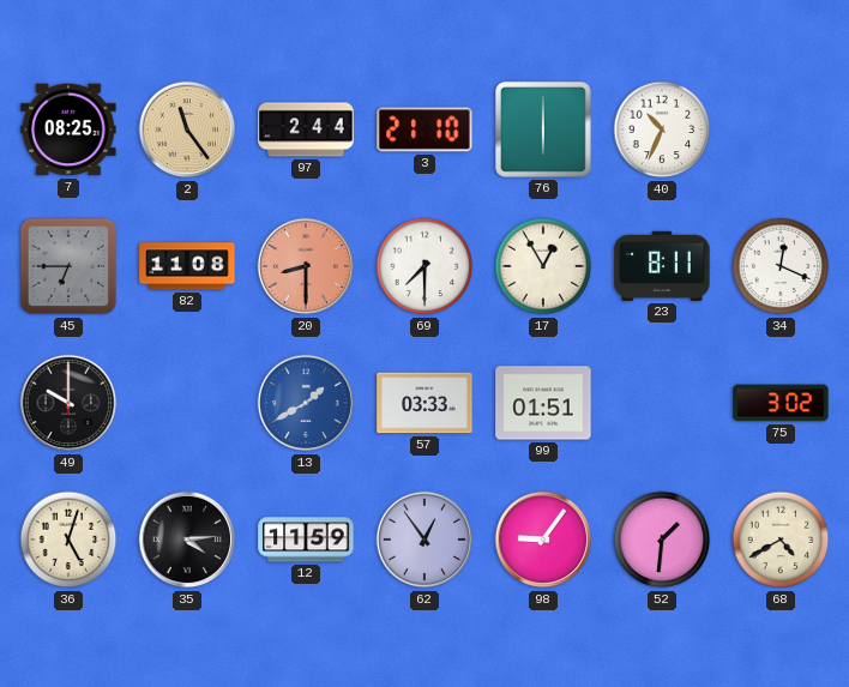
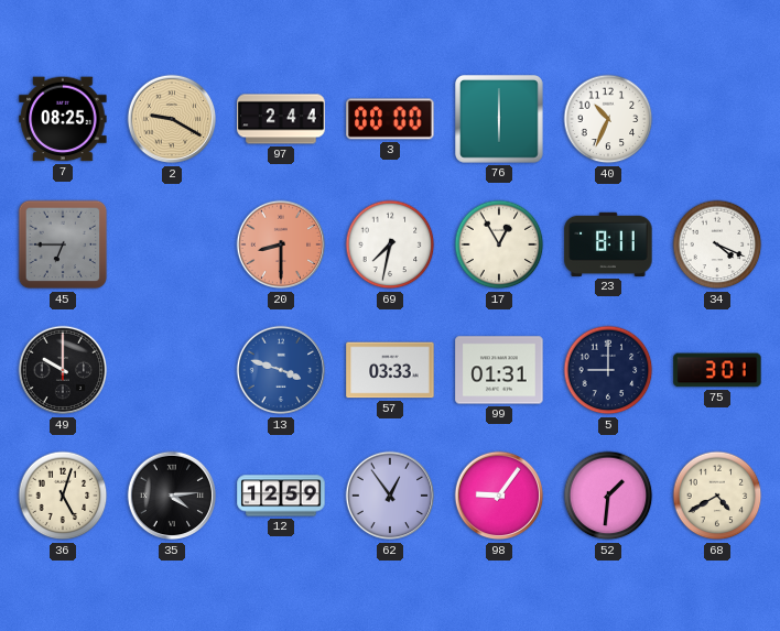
2: 11:24 -> 9:20
3: 21:10 -> 00:00
82: 11:08 -> none
69: 7:30 -> 7:32
34: 12:19 -> 4:19
13: 1:40 -> 3:48
99: 01:51 -> 01:31
5: none -> 9:00
75: 3:02 -> 3:01
12: 11:59 -> 12:59
